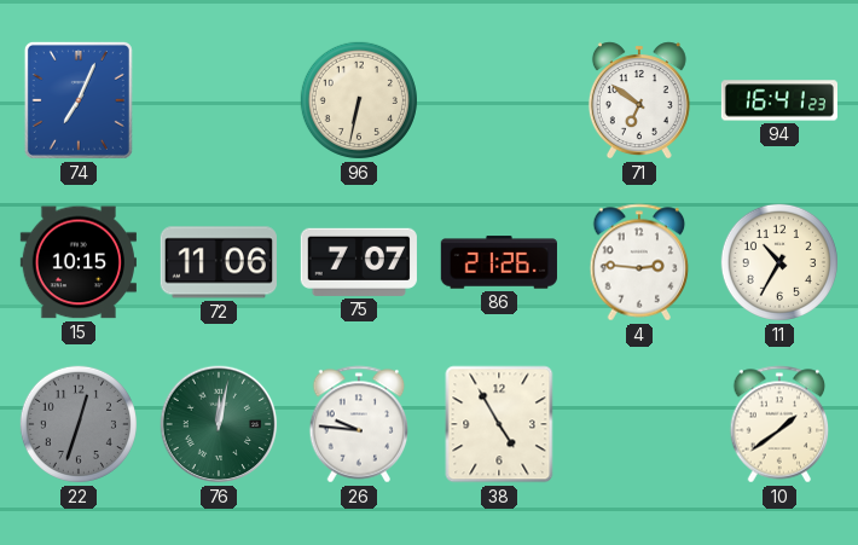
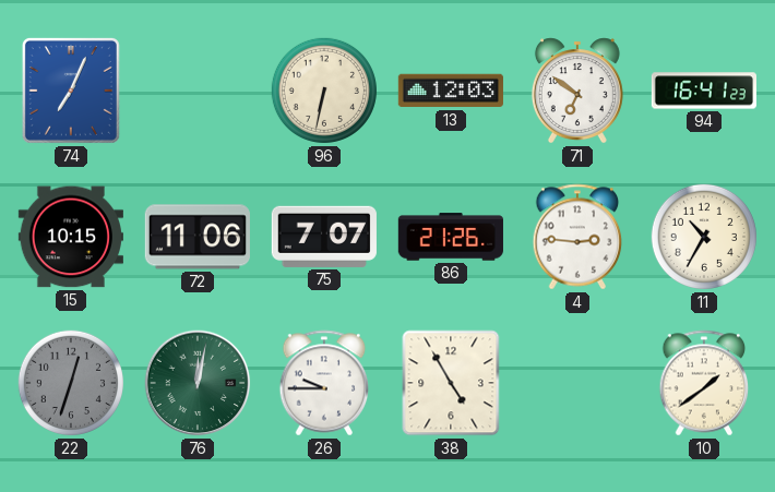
13: none -> 12:03
26: 9:46 -> 9:45
